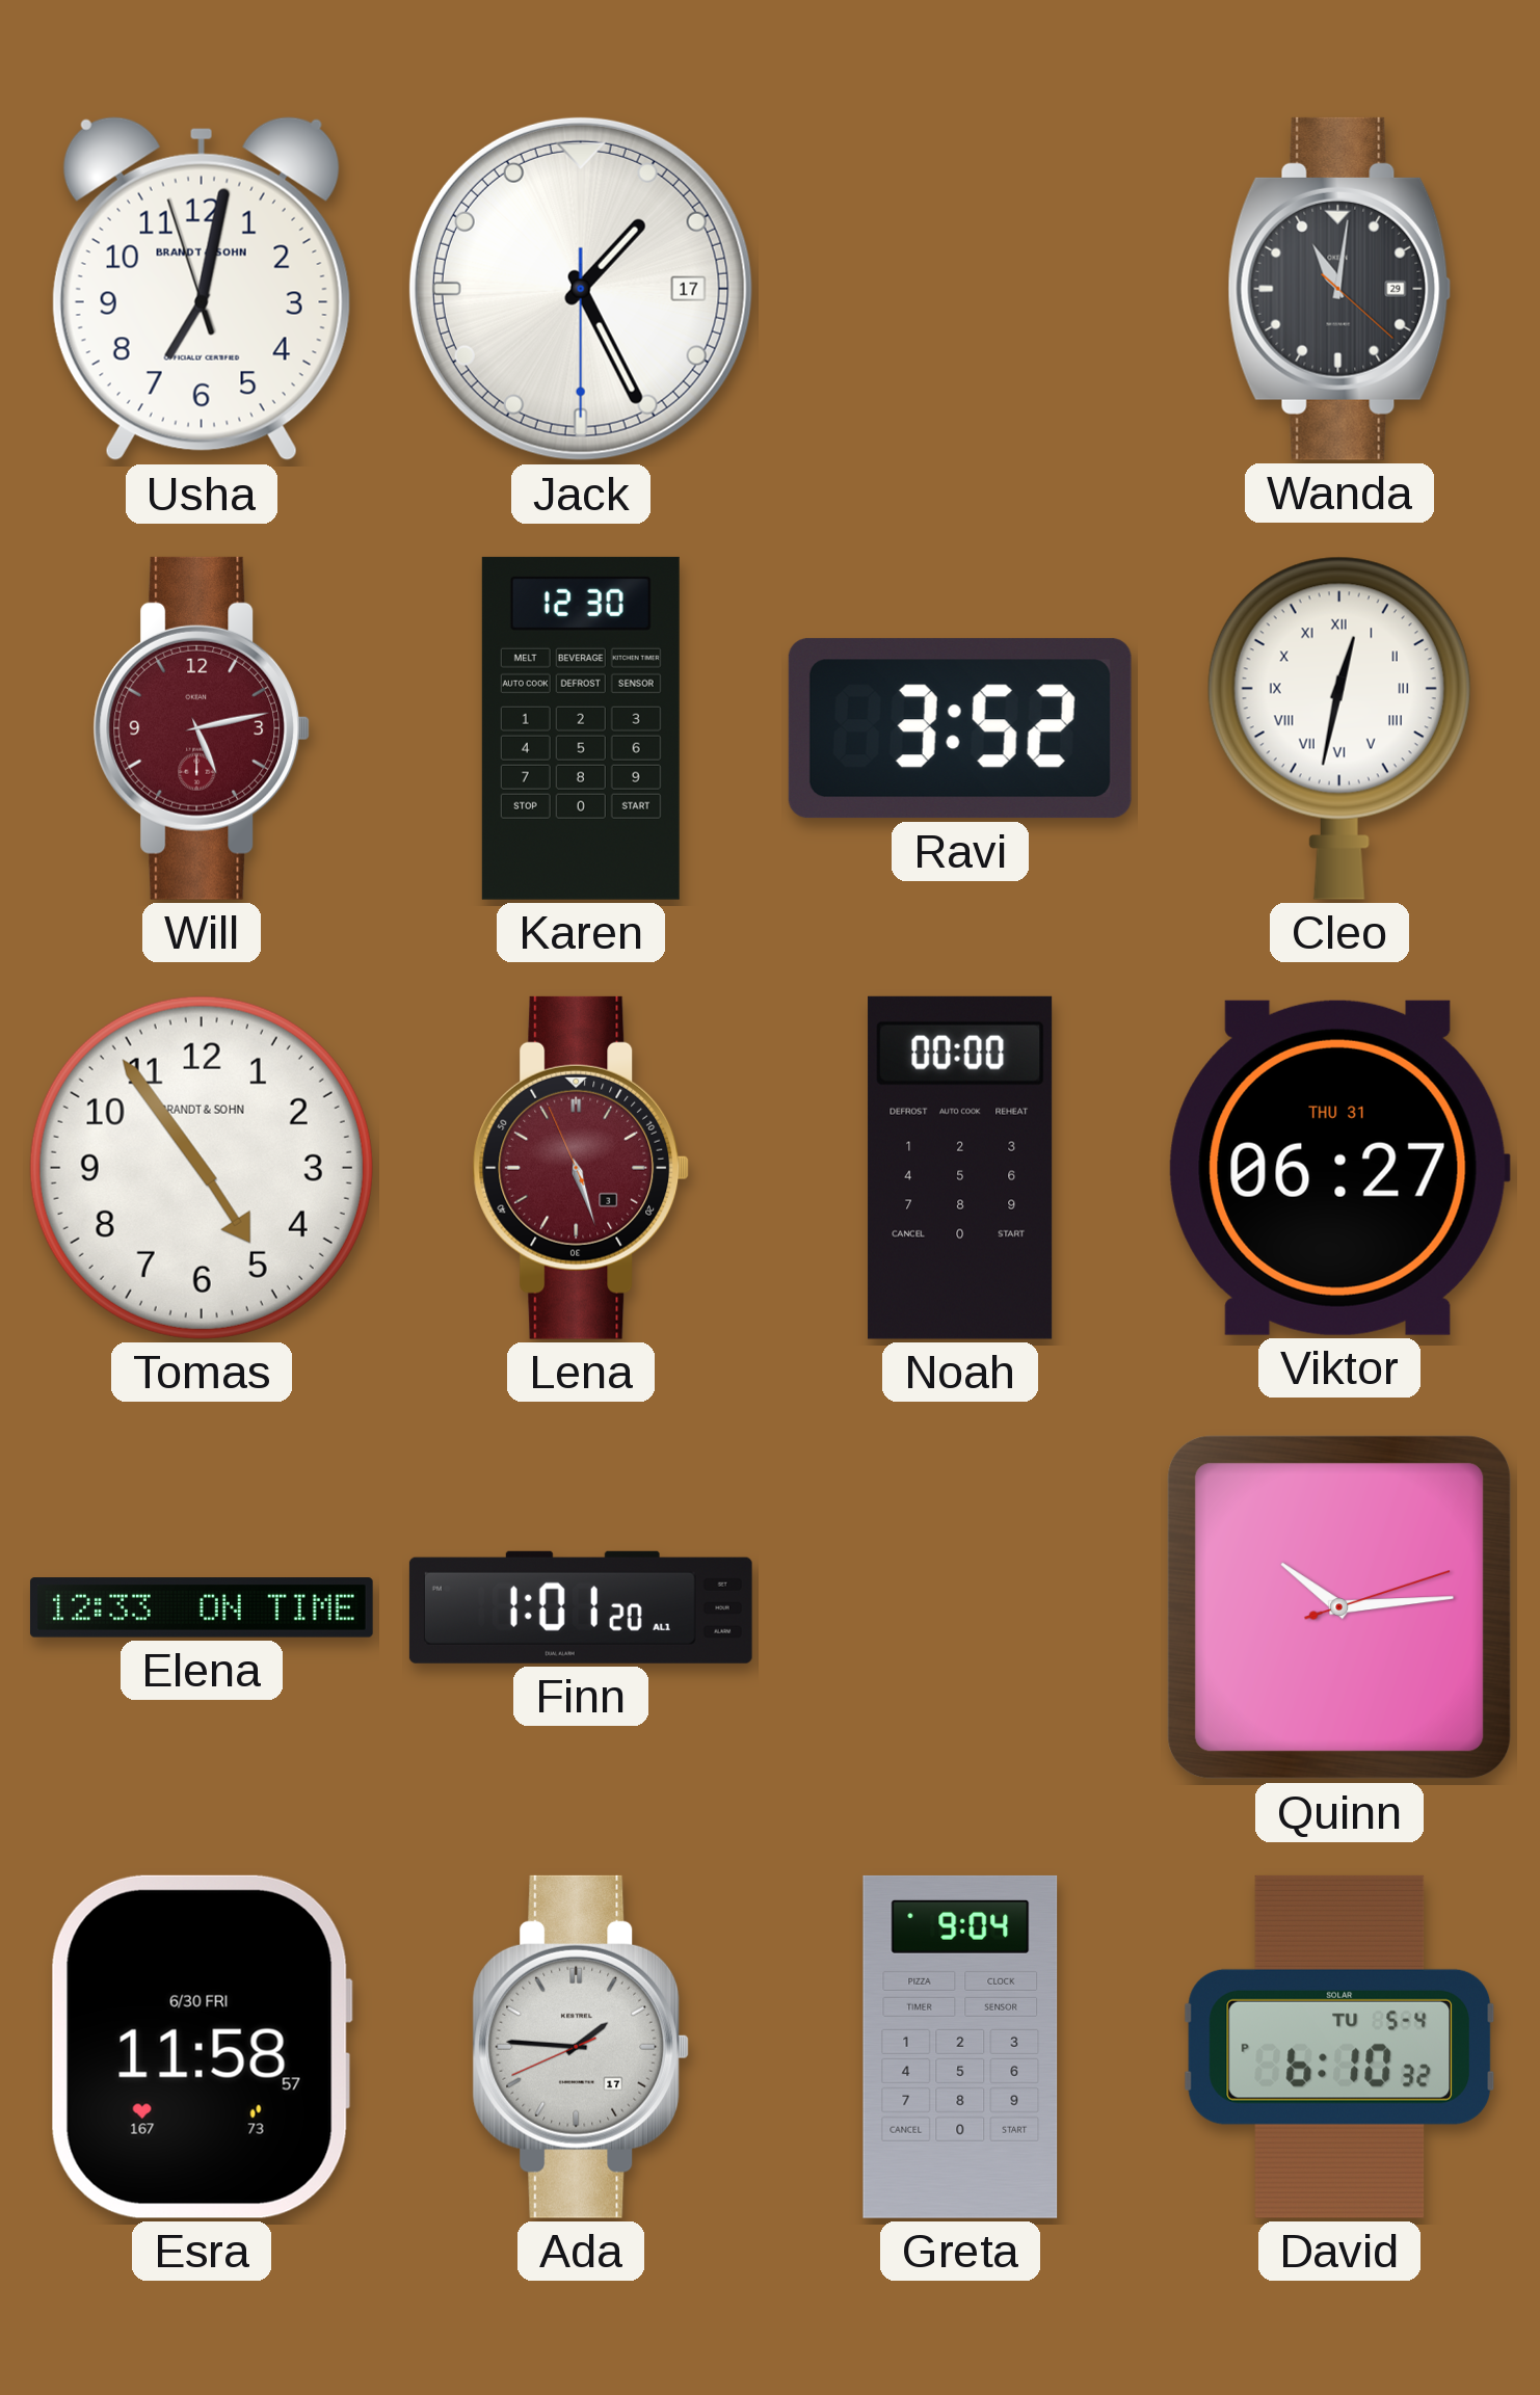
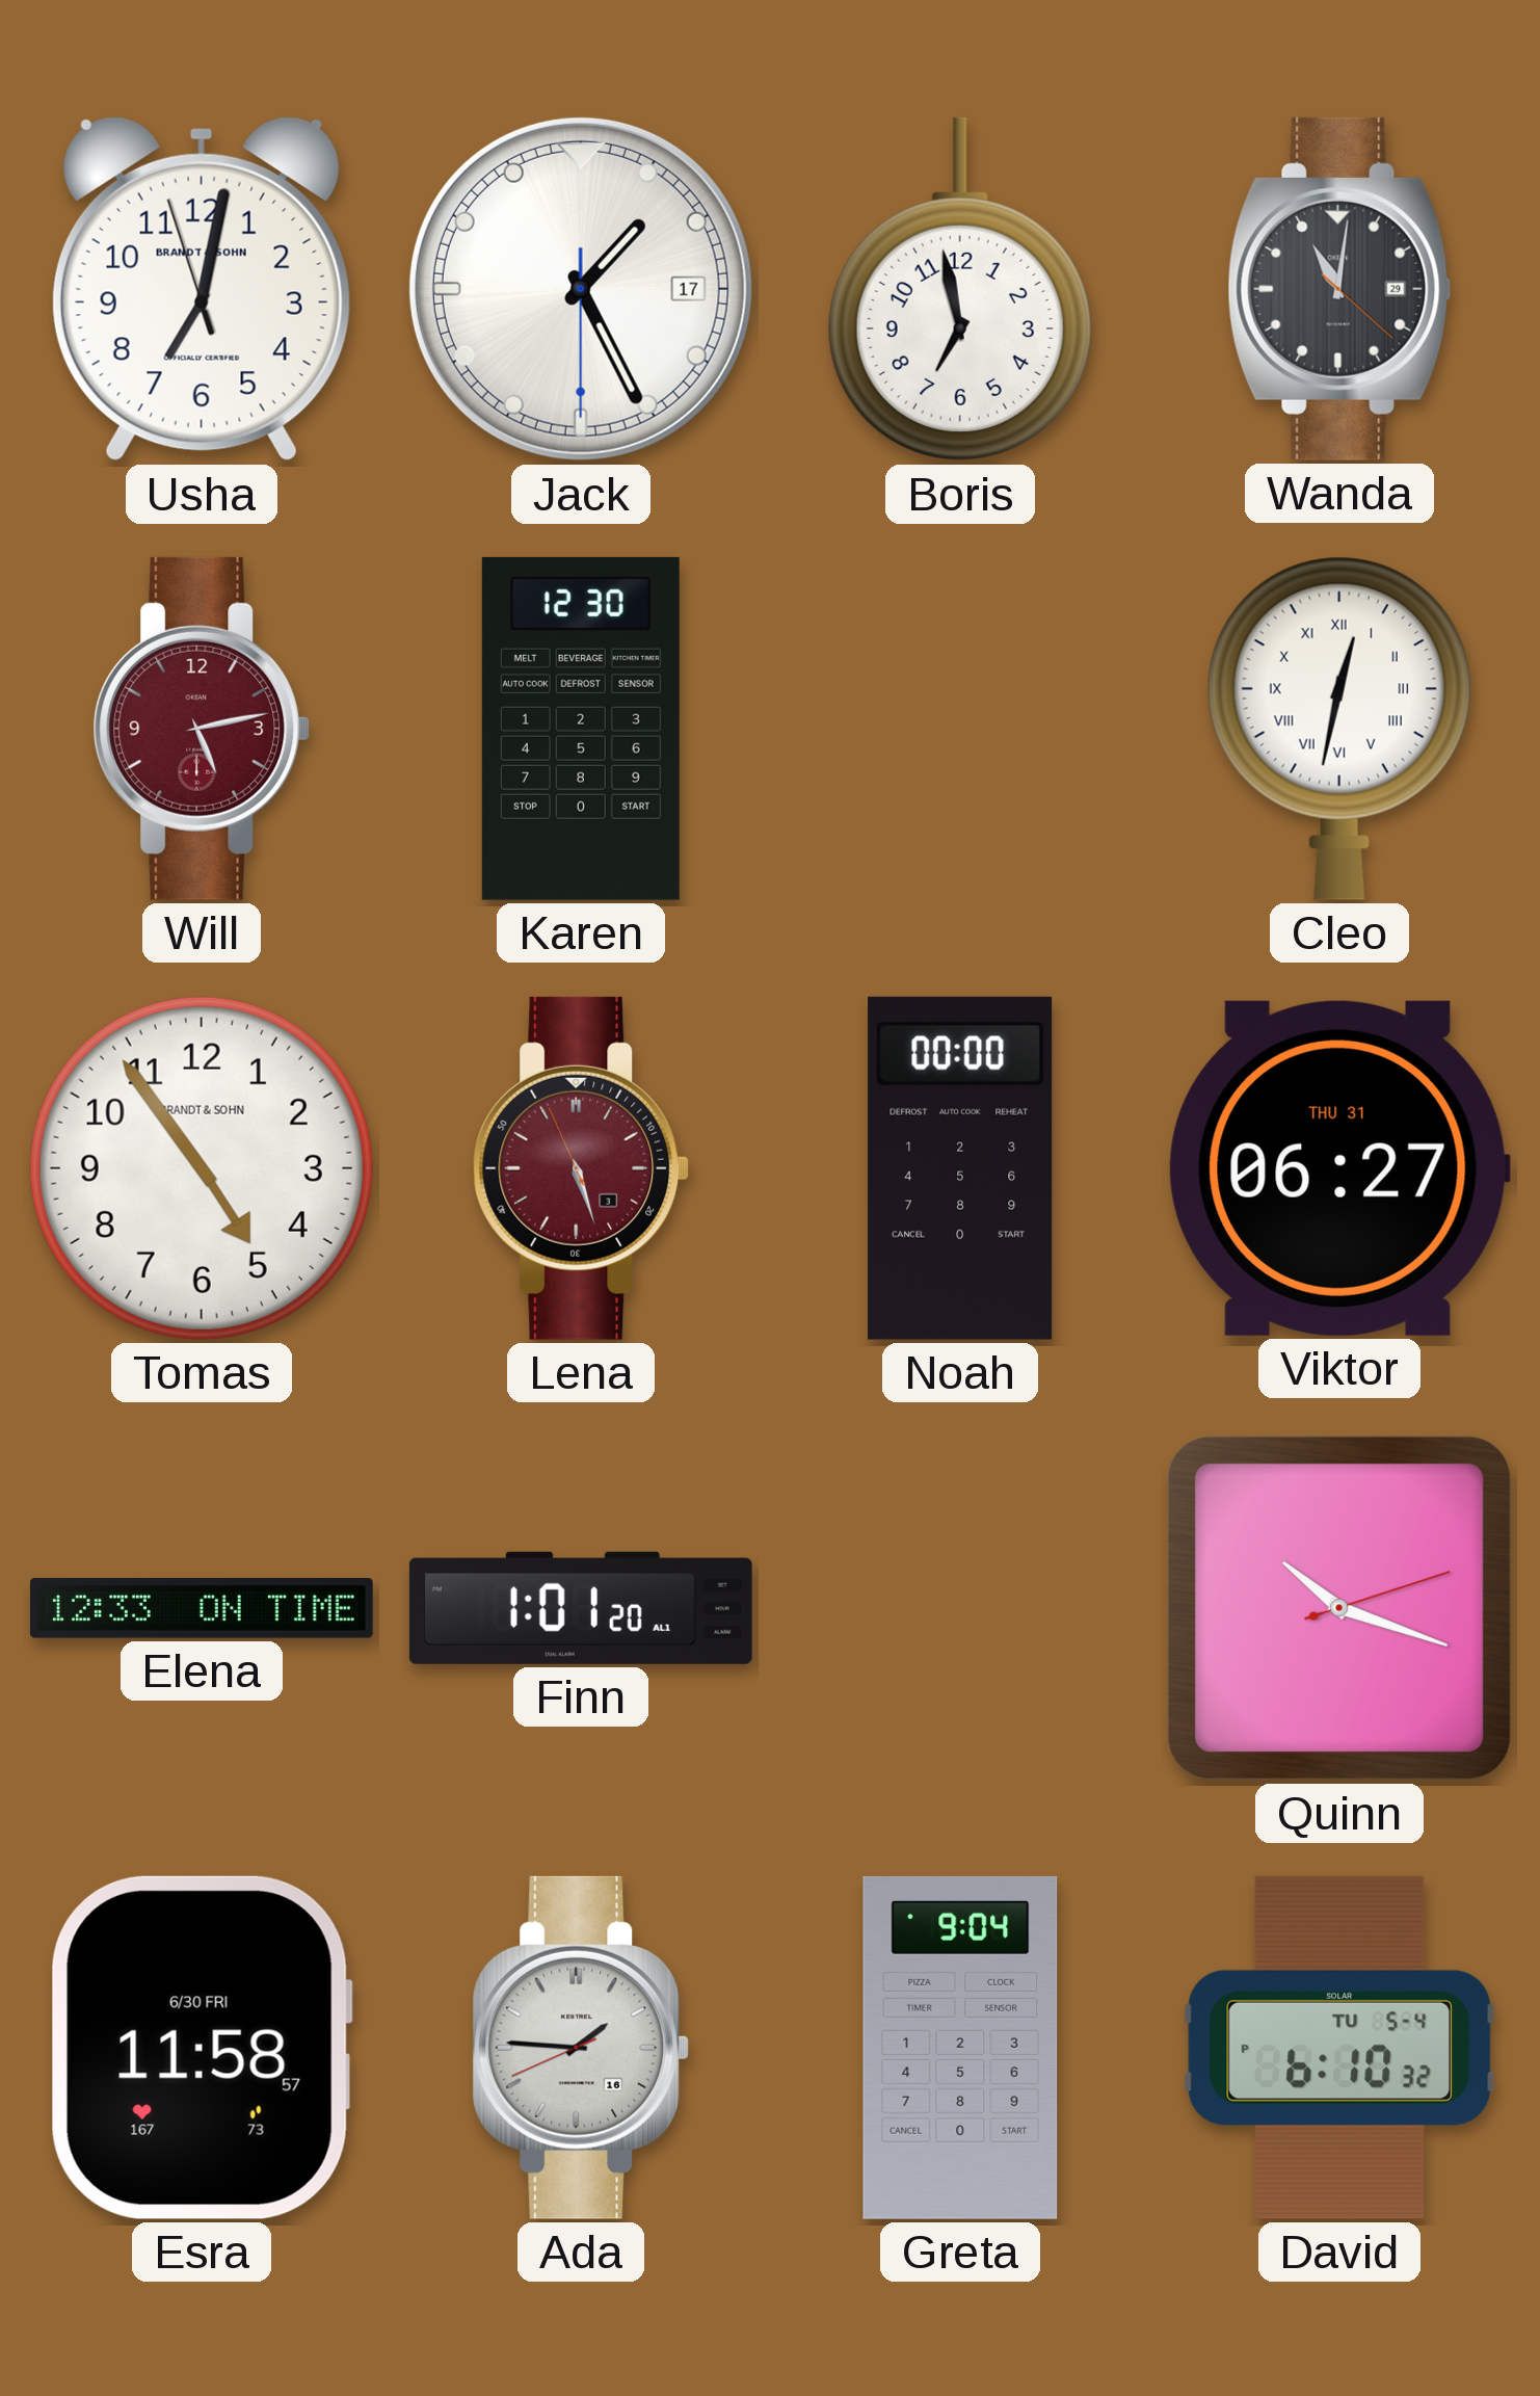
Boris: none -> 6:58
Ravi: 3:52 -> none
Quinn: 10:14 -> 10:18
Ada date: 17 -> 16
